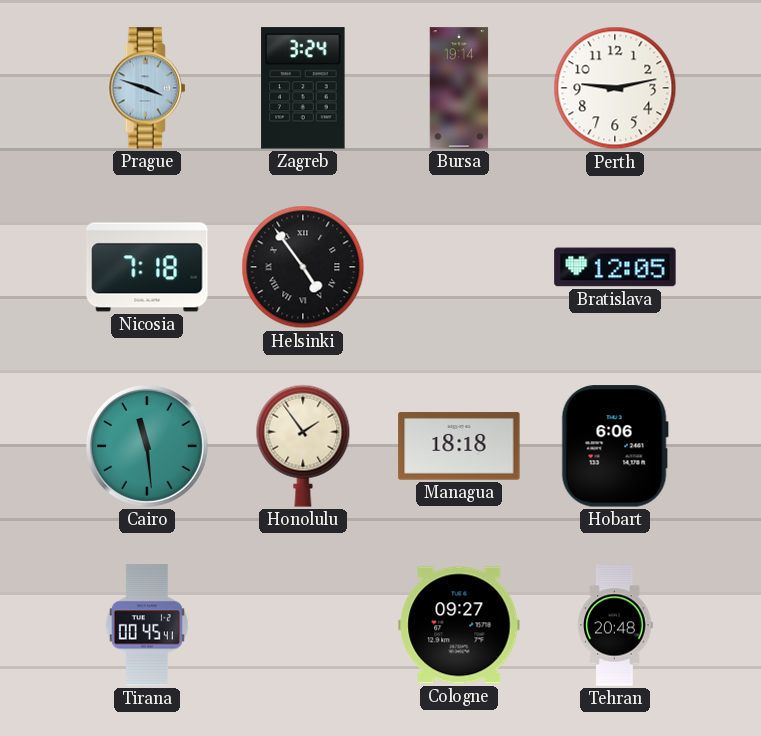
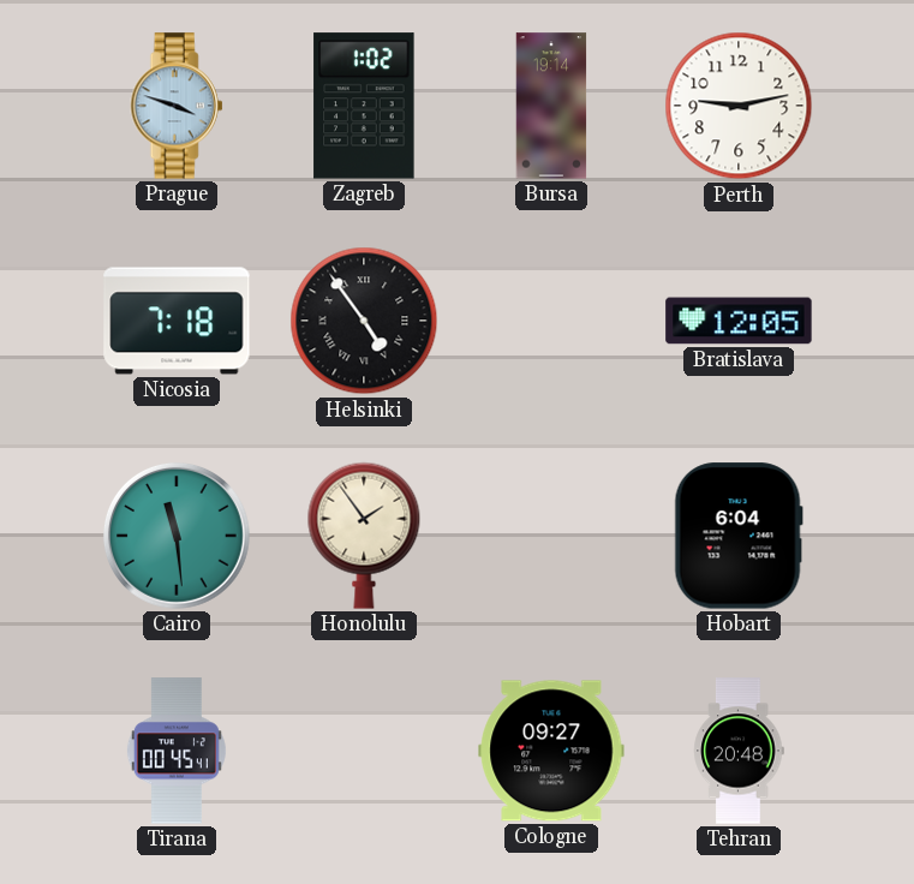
Zagreb: 3:24 -> 1:02
Managua: 18:18 -> none
Hobart: 6:06 -> 6:04
